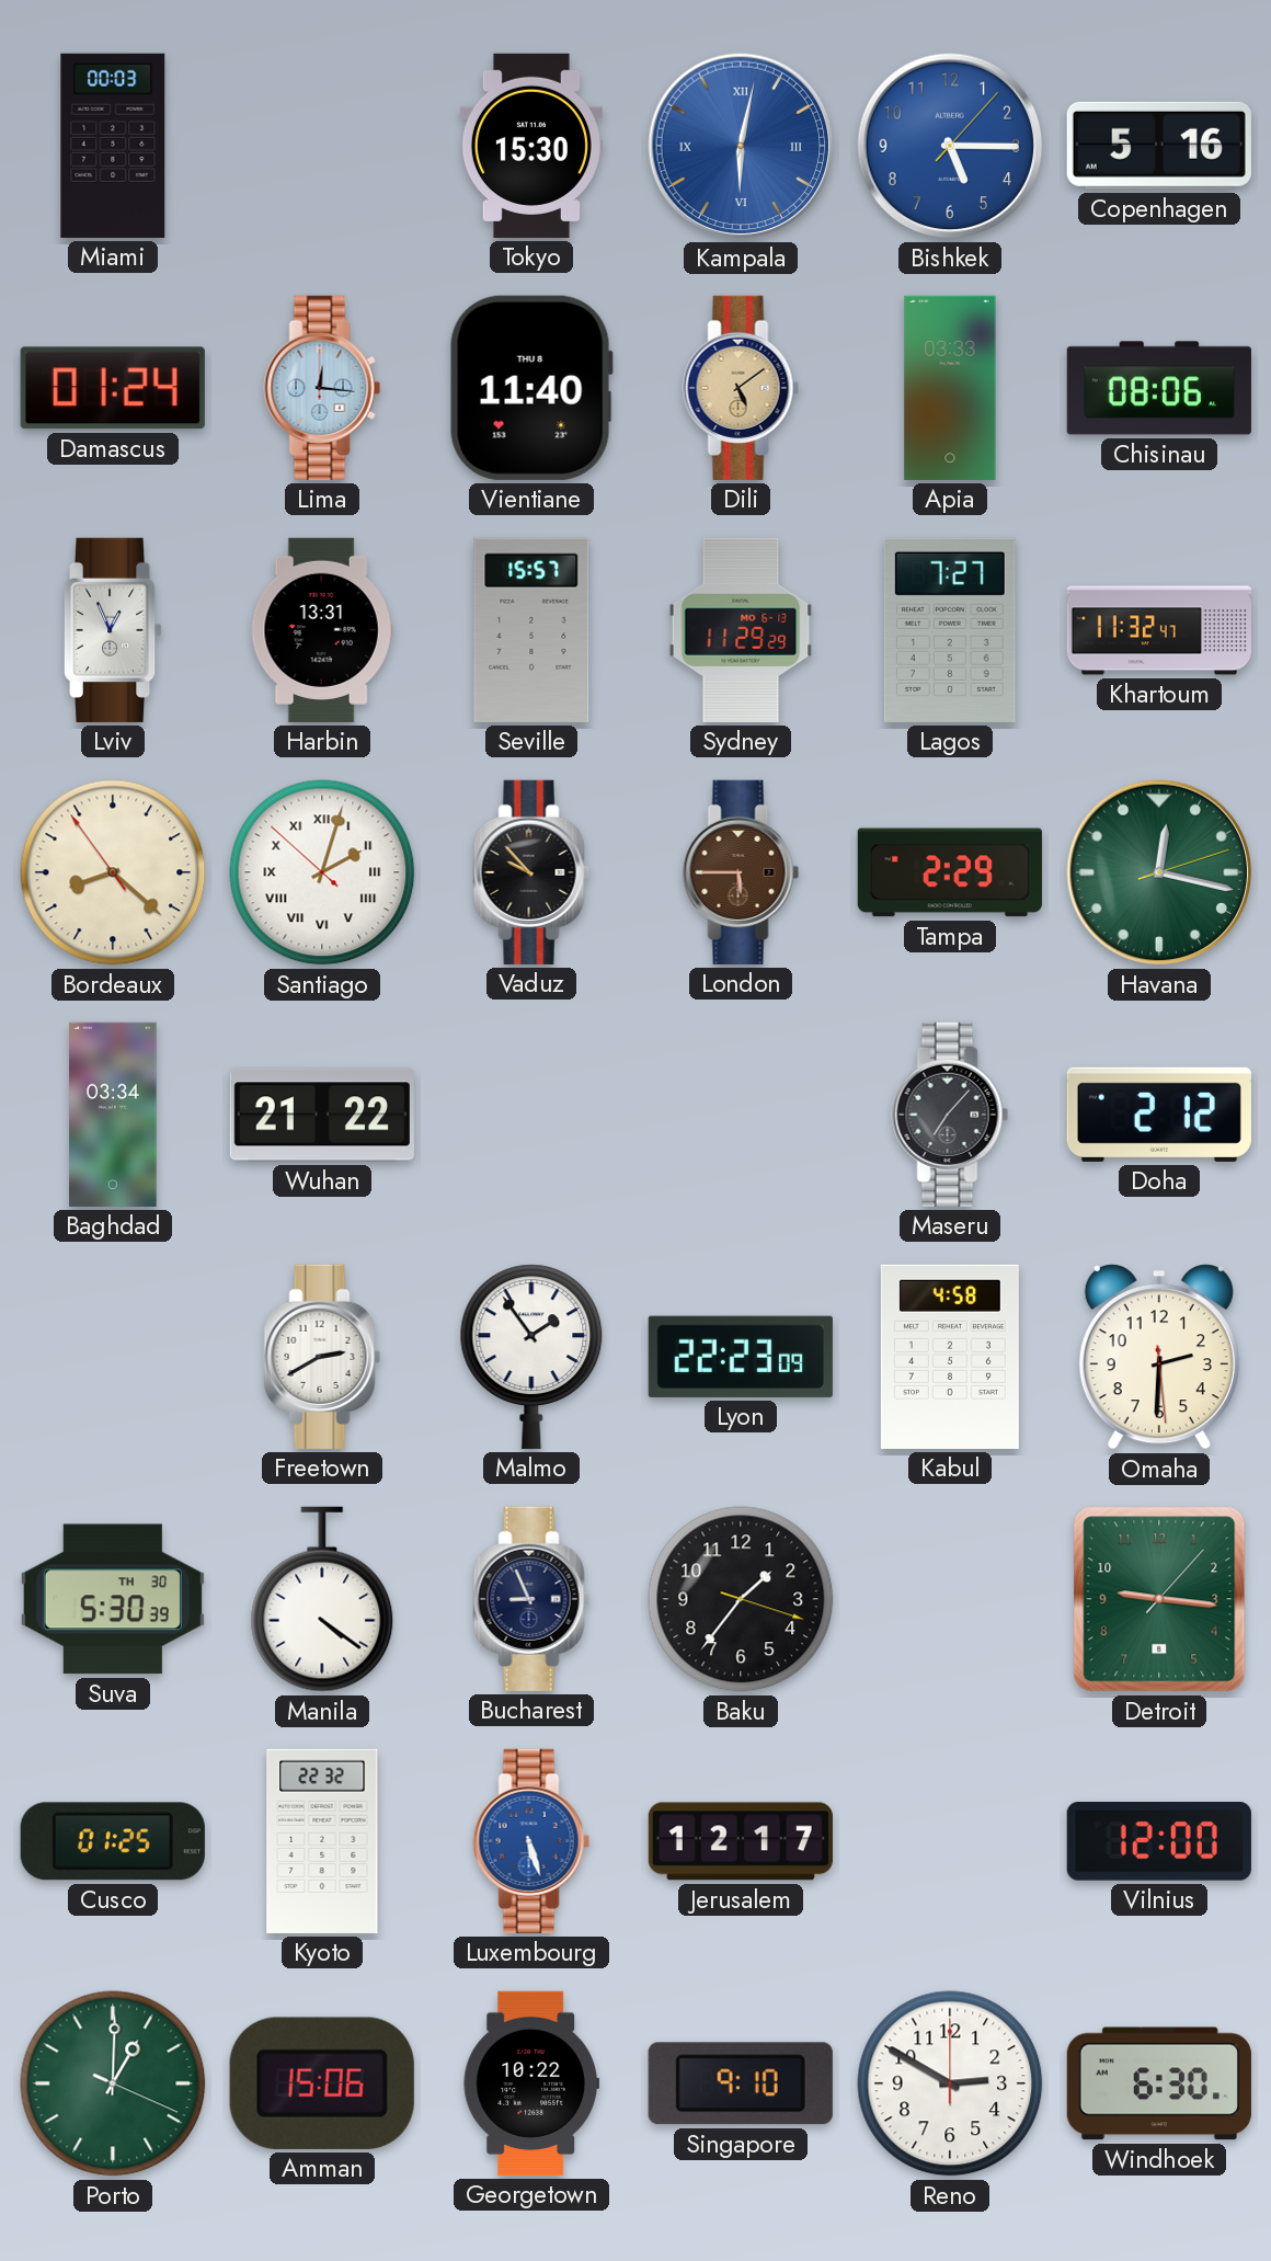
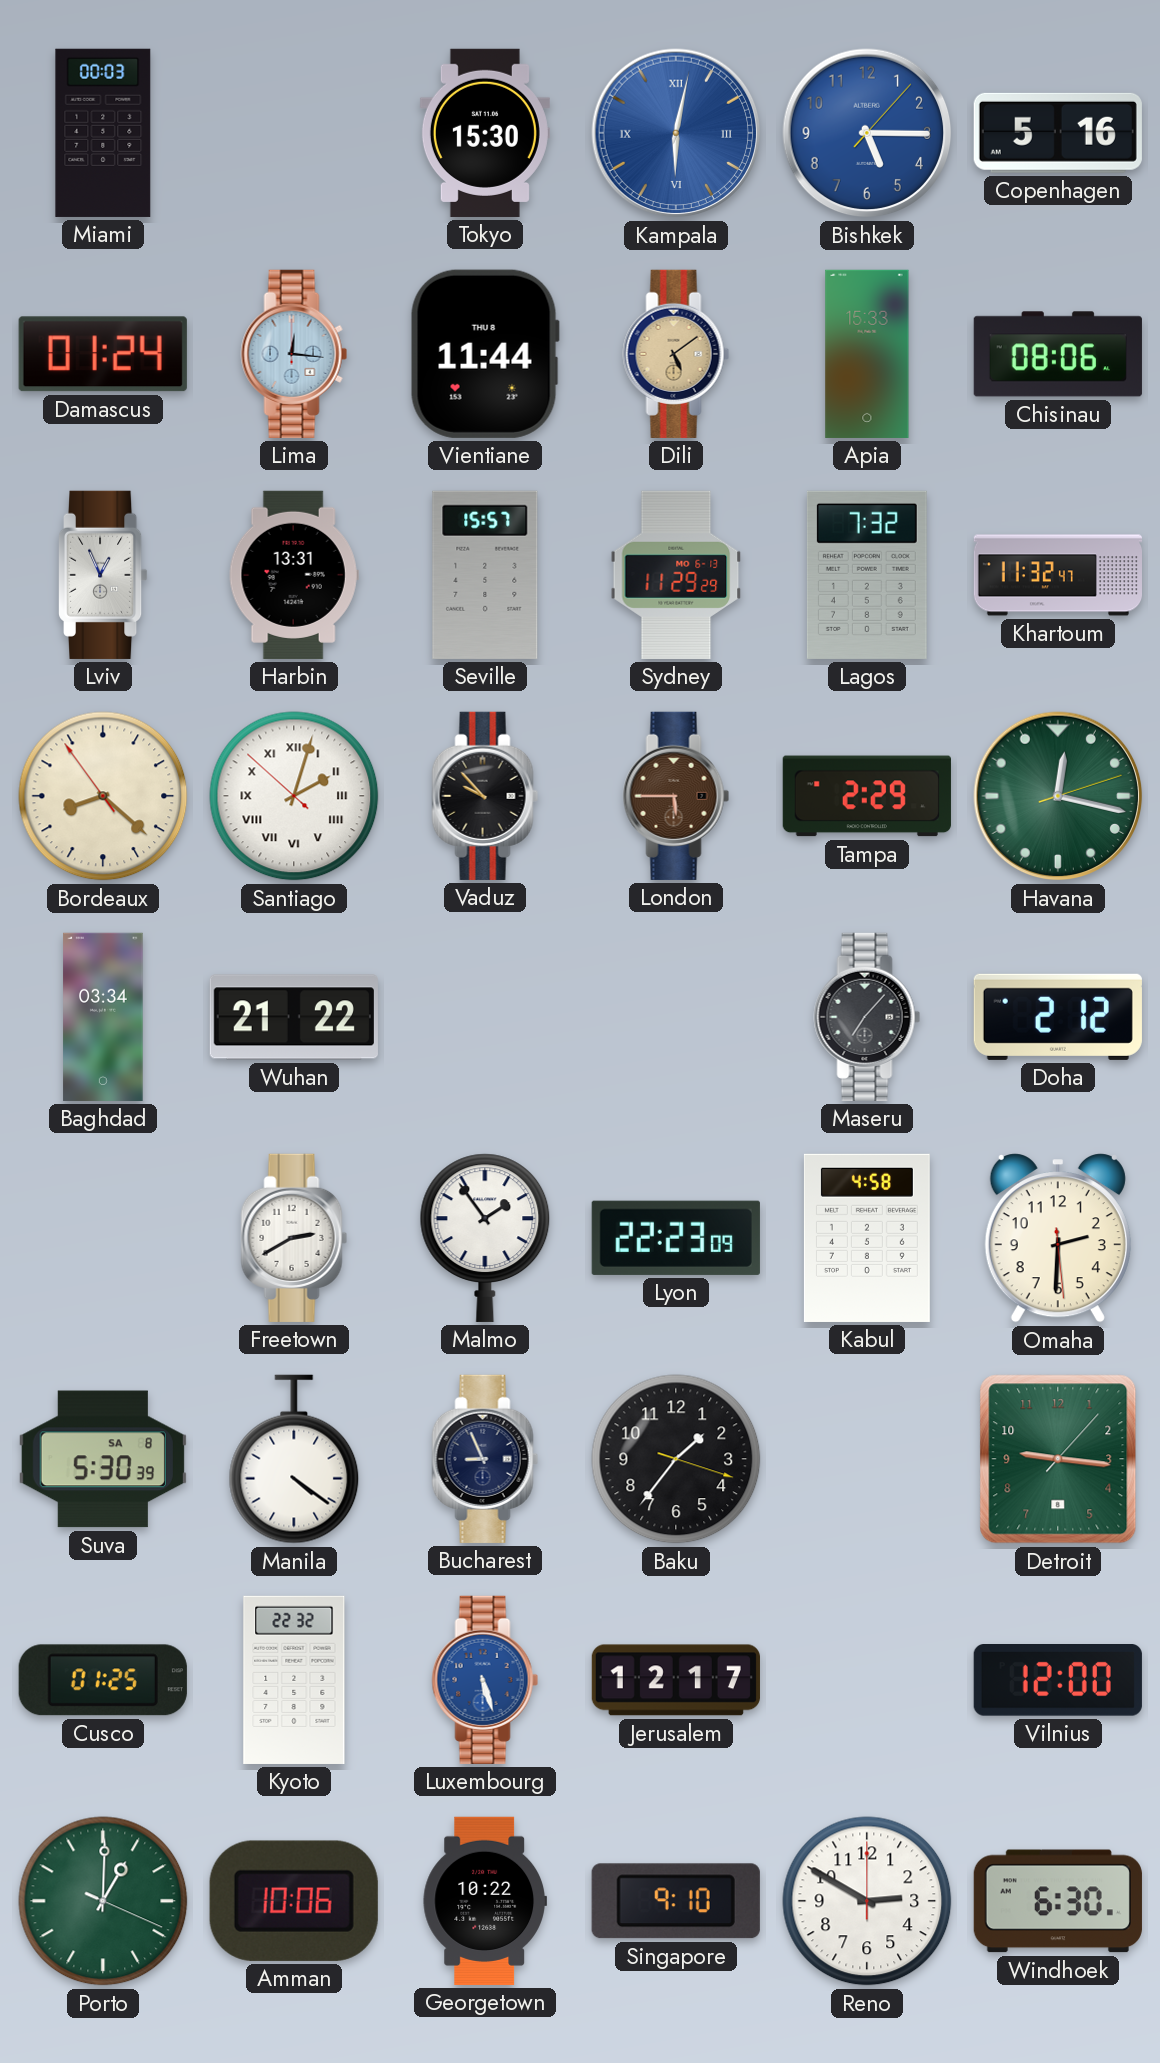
Vientiane: 11:40 -> 11:44
Apia: 03:33 -> 15:33
Lagos: 7:27 -> 7:32
Suva date: TH 30 -> SA 8
Amman: 15:06 -> 10:06
